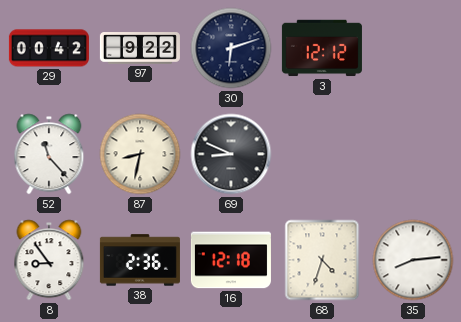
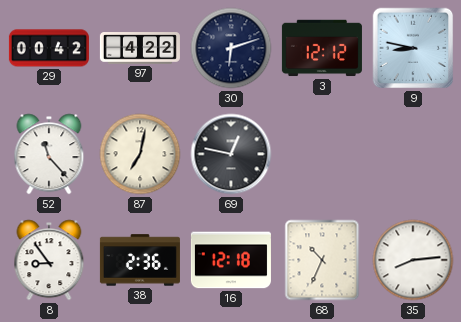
97: 9:22 -> 4:22
9: none -> 8:47
87: 8:32 -> 7:02
69: 8:49 -> 12:47
68: 4:33 -> 10:34
